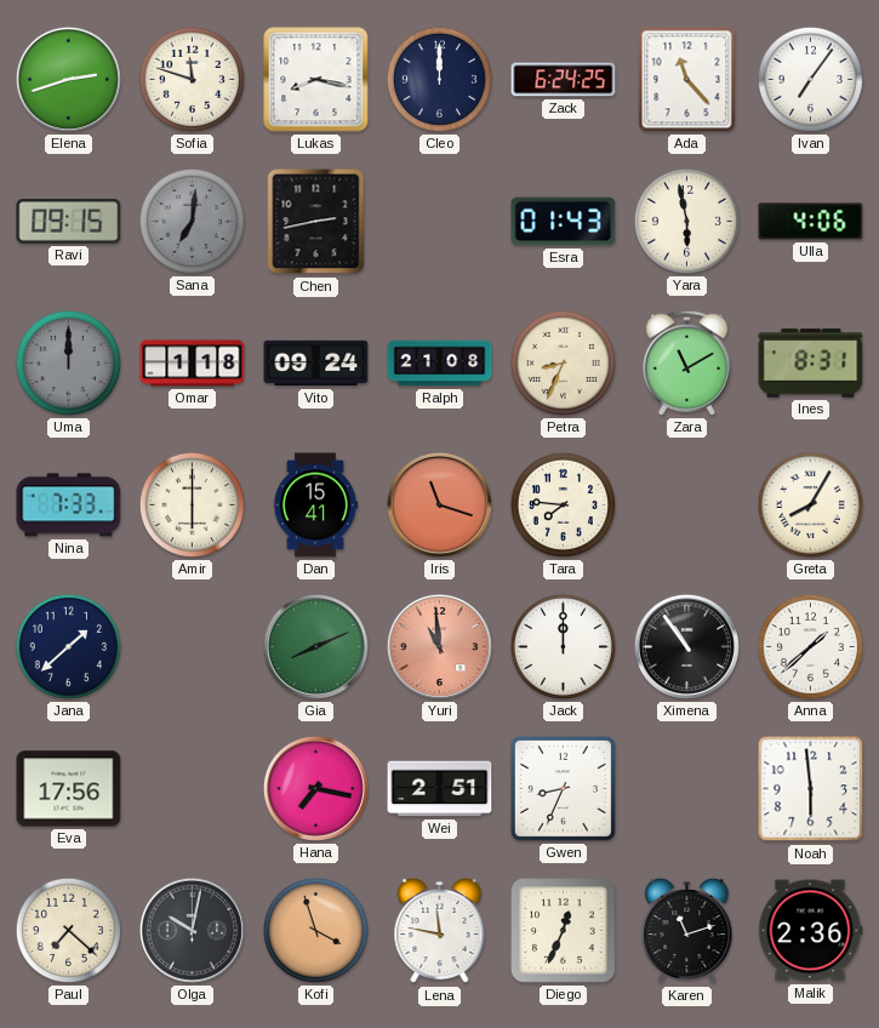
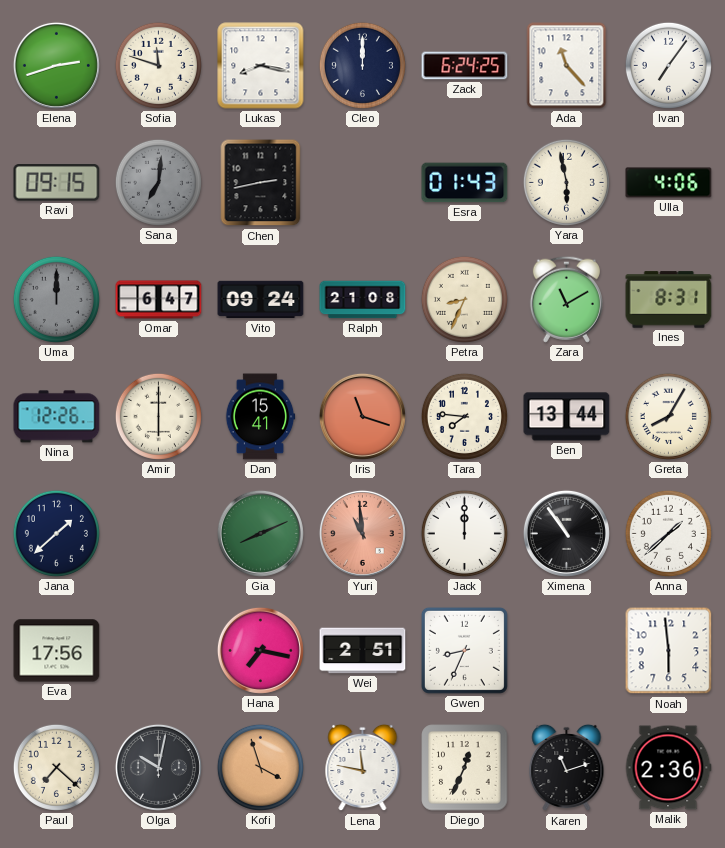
Omar: 1:18 -> 6:47
Nina: 7:33 -> 12:26
Ben: none -> 13:44
